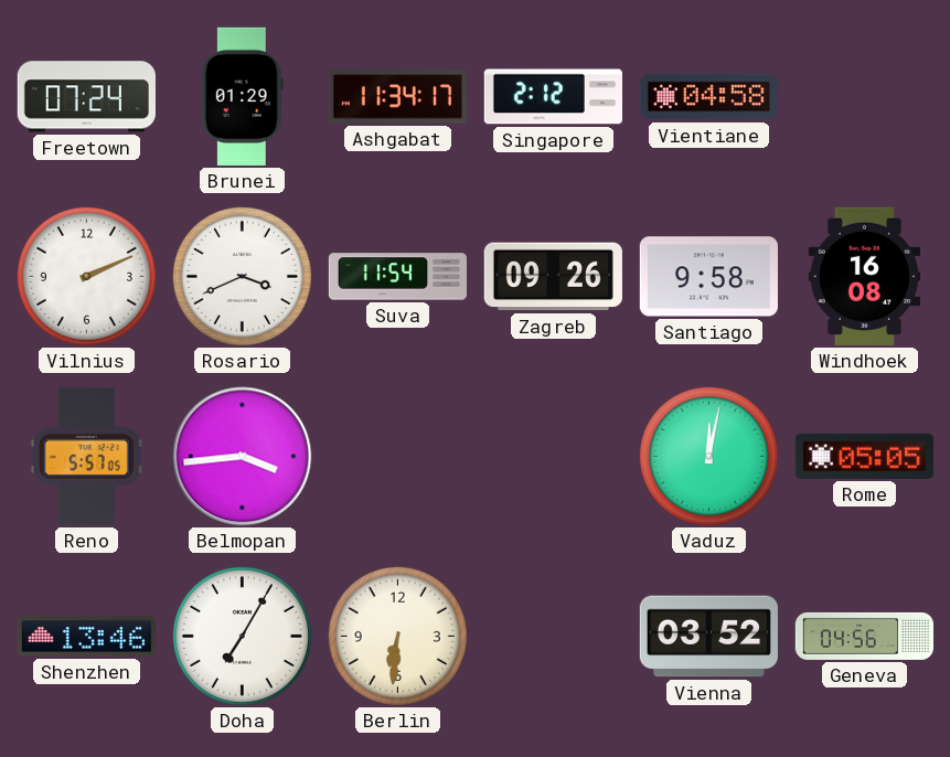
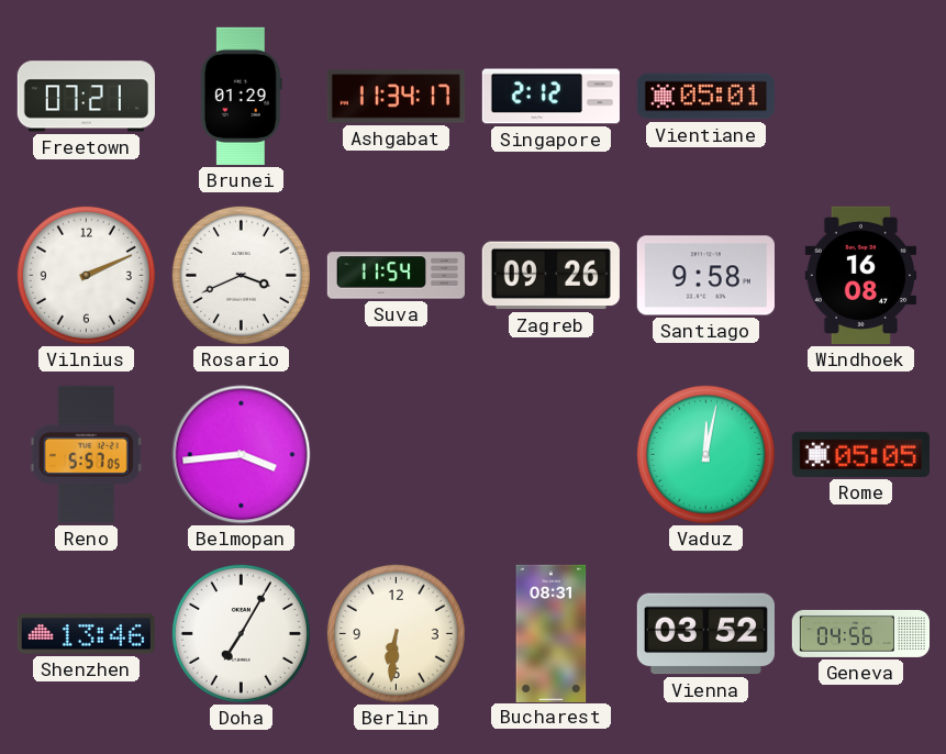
Freetown: 07:24 -> 07:21
Vientiane: 04:58 -> 05:01
Bucharest: none -> 08:31
